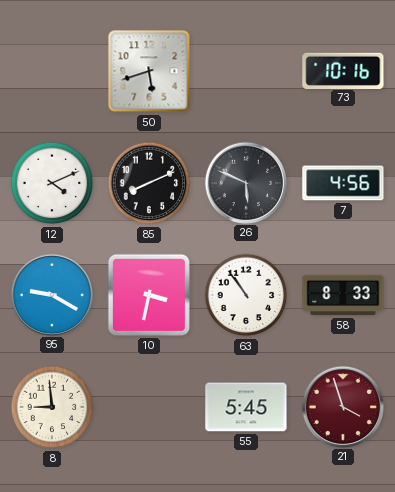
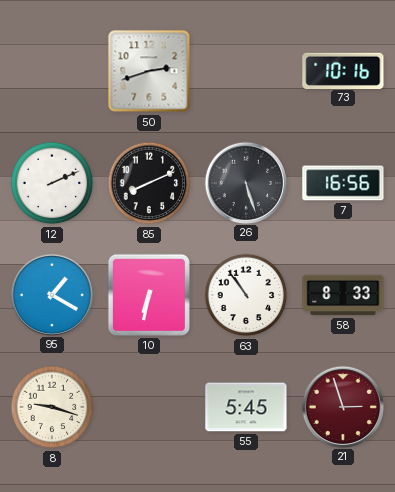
50: 5:42 -> 2:42
12: 4:11 -> 2:11
26: 5:49 -> 5:27
7: 4:56 -> 16:56
95: 9:20 -> 1:20
10: 3:32 -> 6:32
8: 8:59 -> 9:18
21: 3:57 -> 2:57
